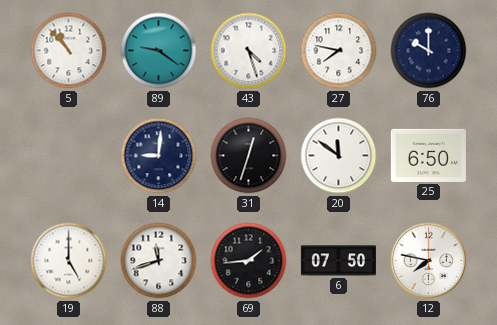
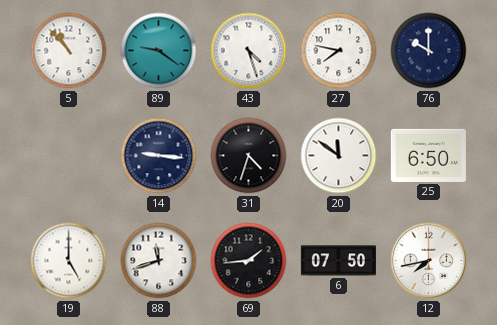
14: 9:01 -> 9:16
31: 12:33 -> 4:33
12: 7:47 -> 7:43
